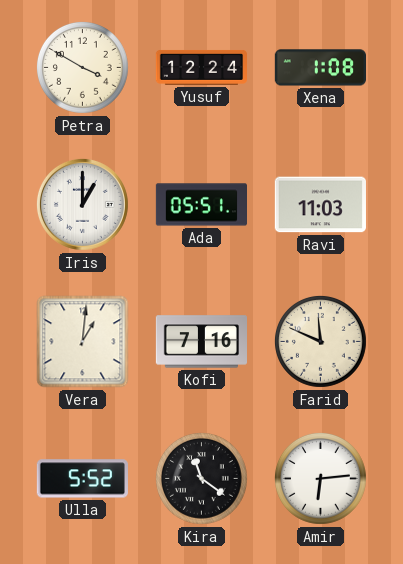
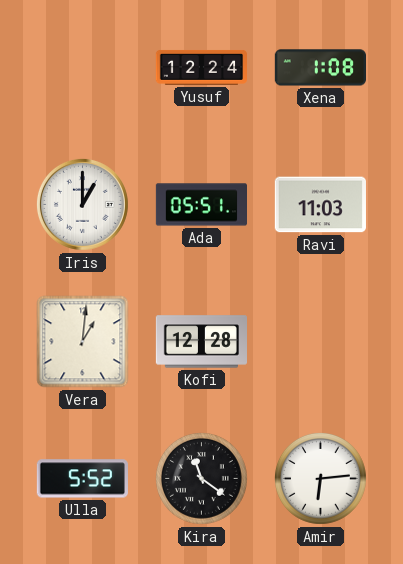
Petra: 3:50 -> none
Kofi: 7:16 -> 12:28
Farid: 11:49 -> none
